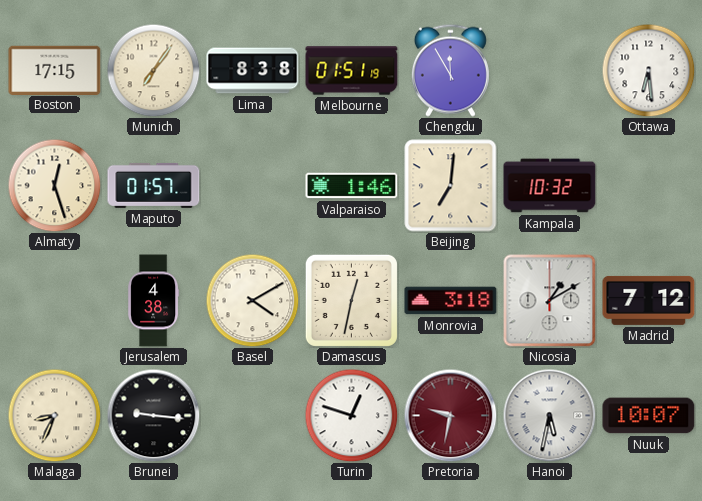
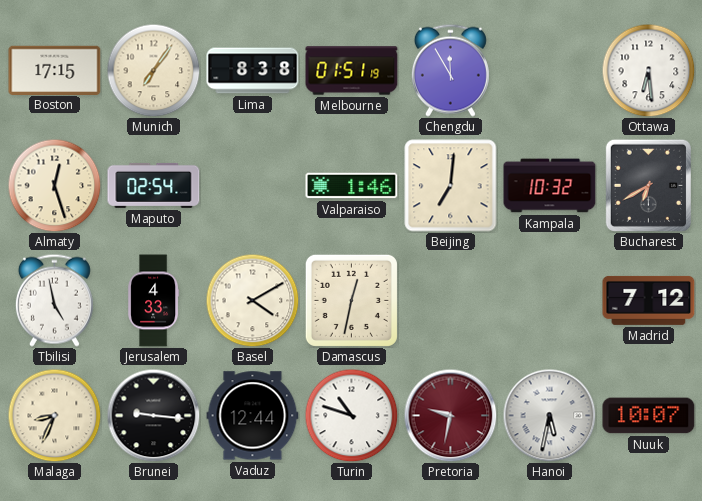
Maputo: 01:57 -> 02:54
Bucharest: none -> 6:40
Tbilisi: none -> 4:58
Jerusalem: 4:38 -> 4:33
Monrovia: 3:18 -> none
Nicosia: 1:10 -> none
Vaduz: none -> 12:44
Turin: 12:48 -> 10:48
